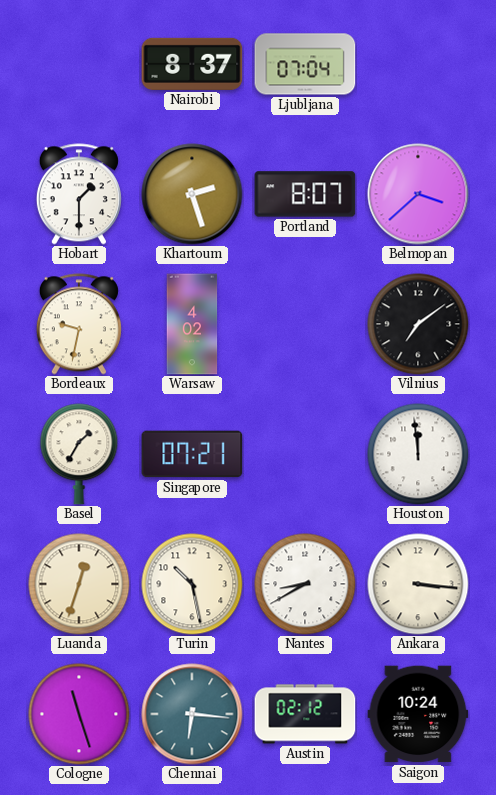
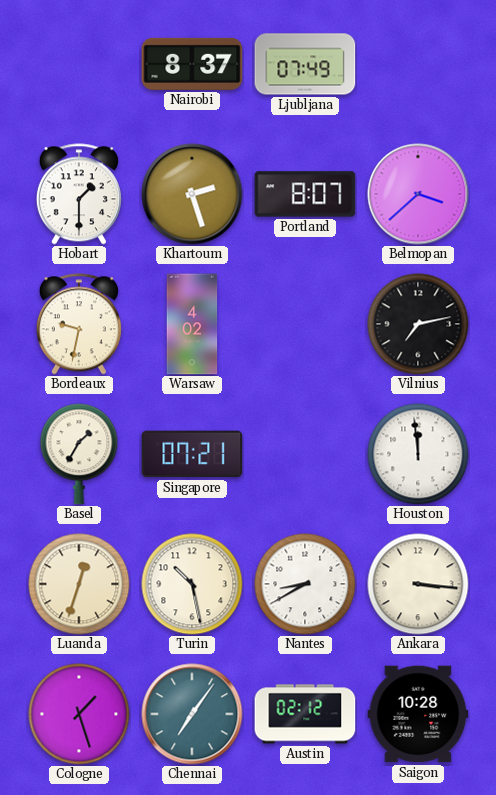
Ljubljana: 07:04 -> 07:49
Vilnius: 7:09 -> 7:13
Cologne: 11:27 -> 1:27
Chennai: 6:16 -> 7:06
Saigon: 10:24 -> 10:28
